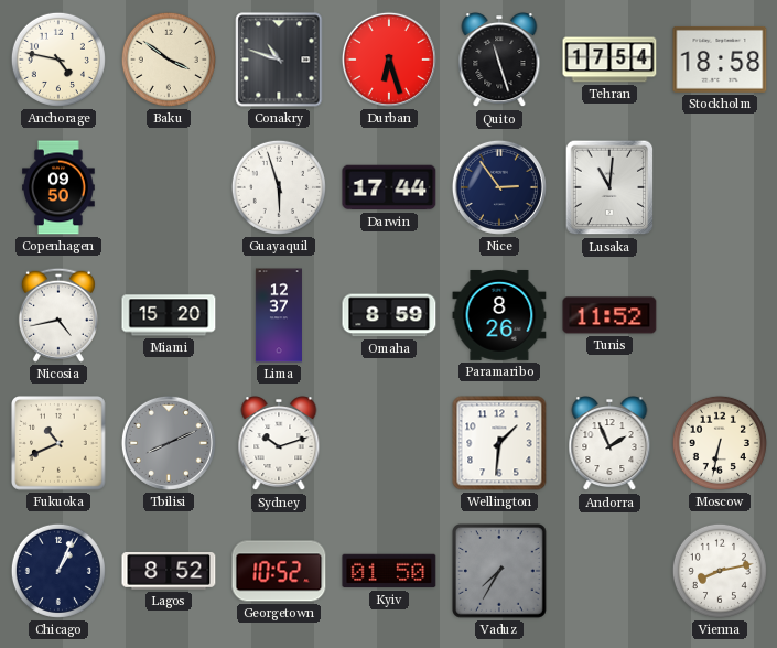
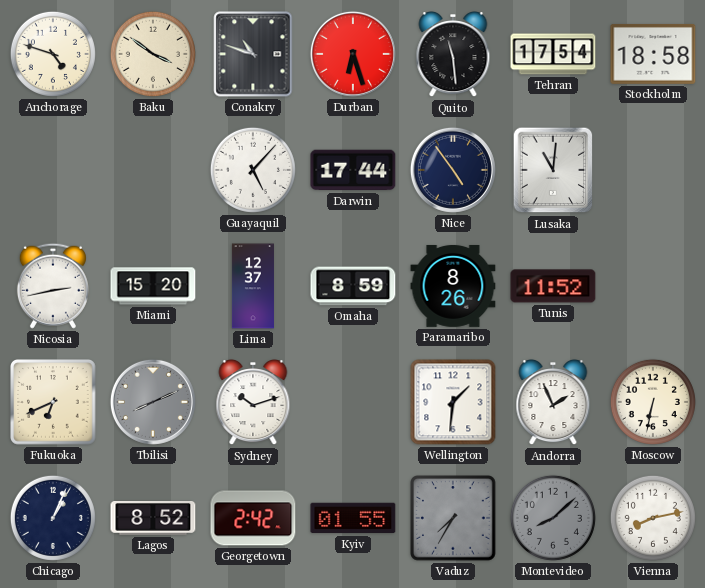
Anchorage: 4:47 -> 4:48
Quito: 11:27 -> 11:29
Copenhagen: 09:50 -> none
Guayaquil: 5:57 -> 5:07
Nice: 2:54 -> 4:54
Nicosia: 4:43 -> 2:43
Fukuoka: 10:41 -> 6:41
Georgetown: 10:52 -> 2:42
Kyiv: 01:50 -> 01:55
Montevideo: none -> 8:08
